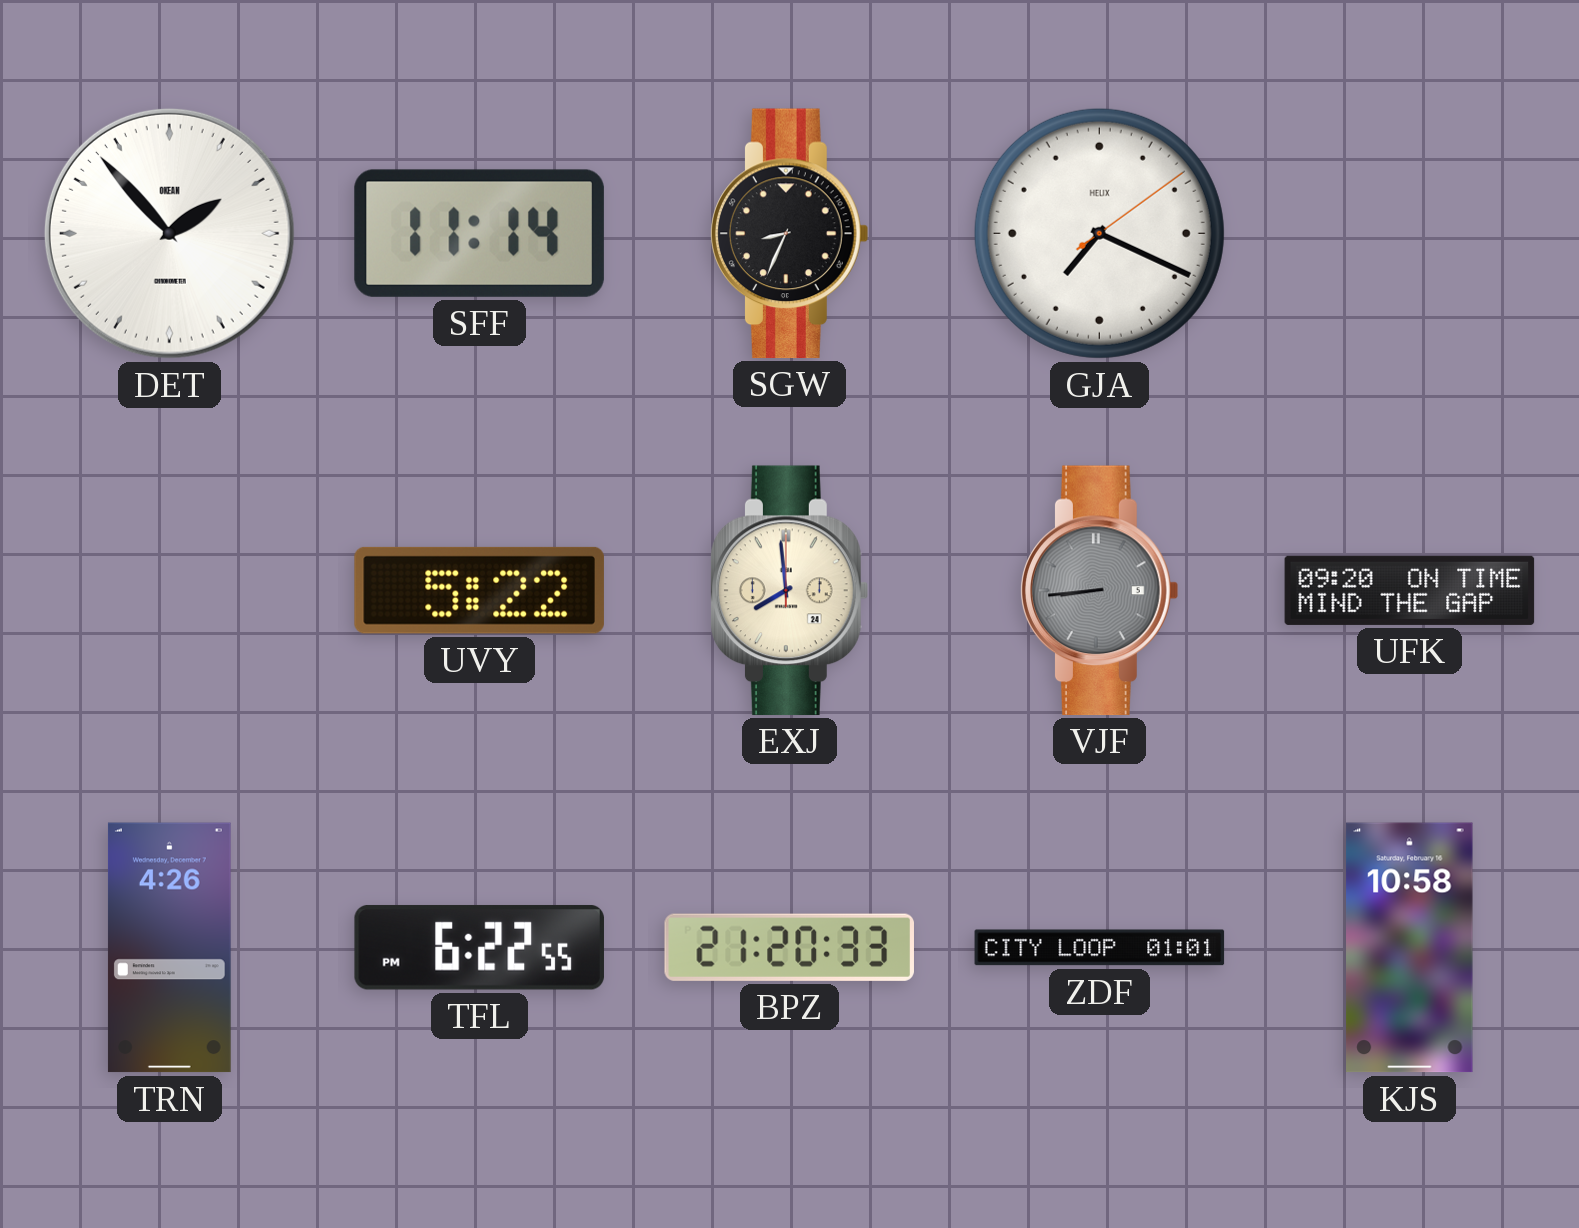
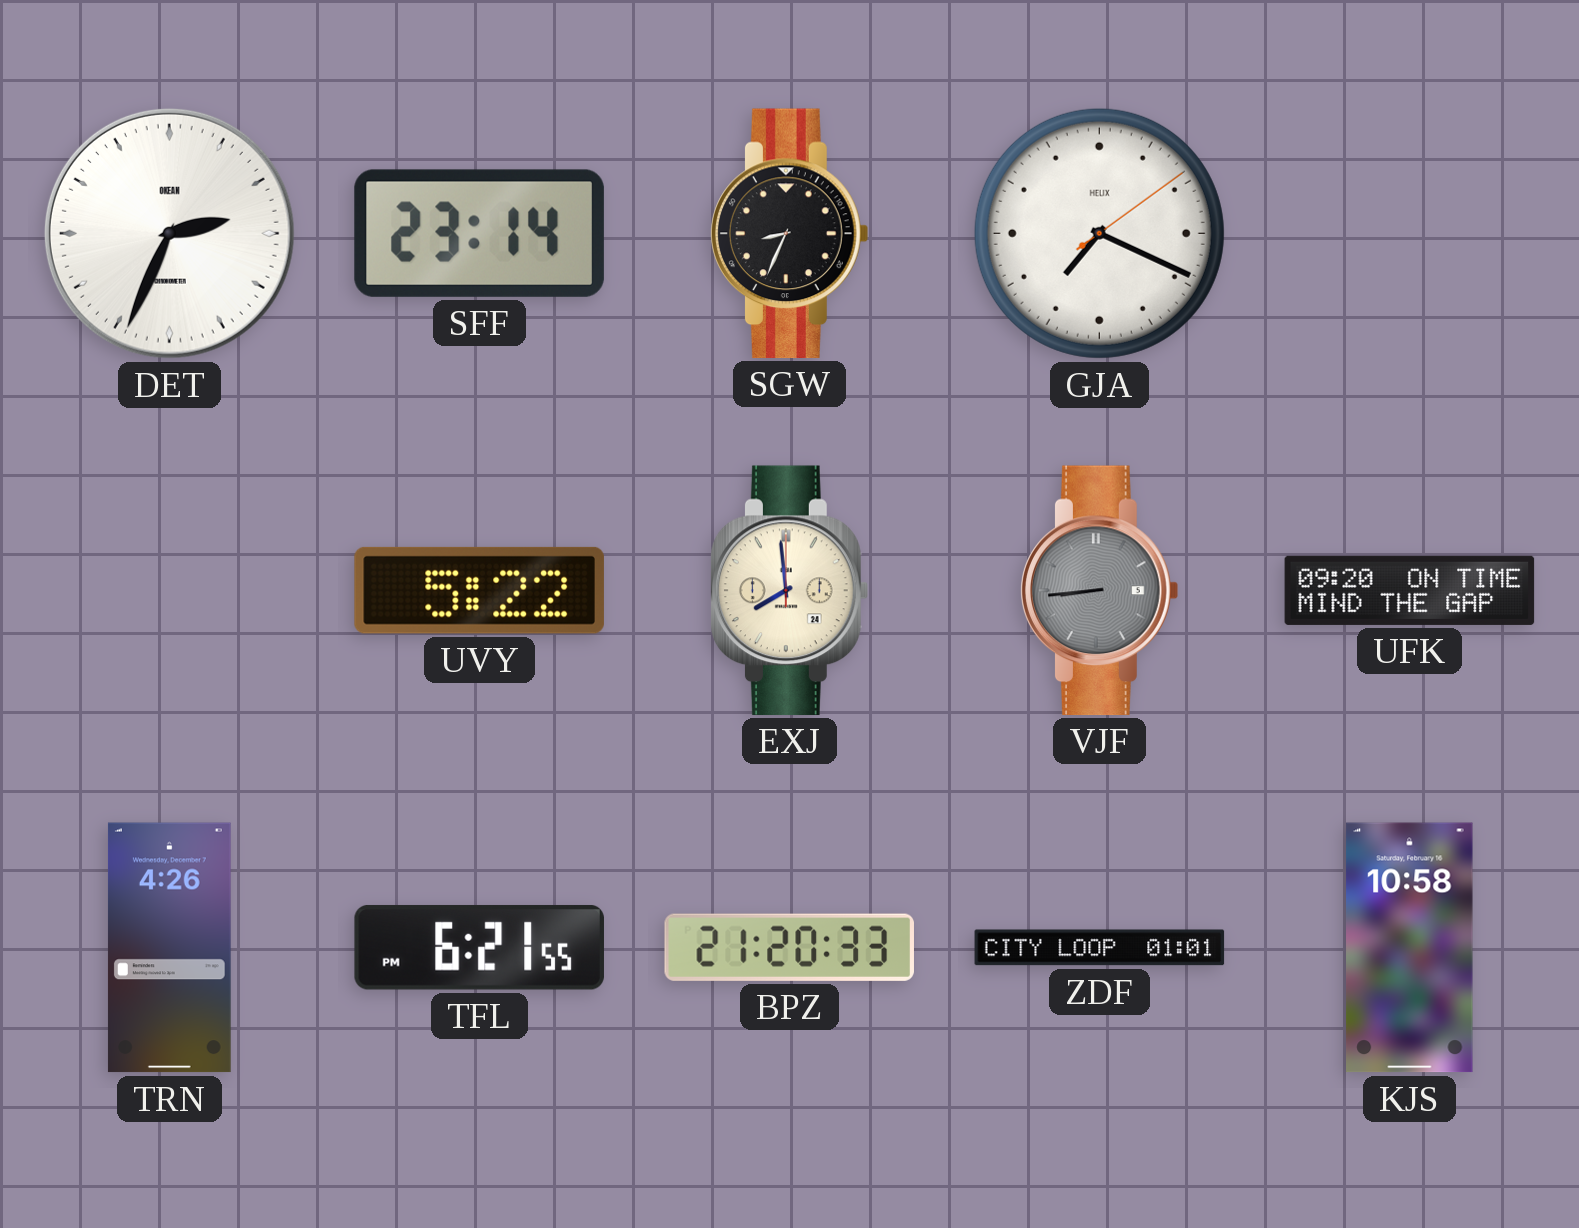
DET: 1:53 -> 2:34
SFF: 11:14 -> 23:14
TFL: 6:22 -> 6:21
